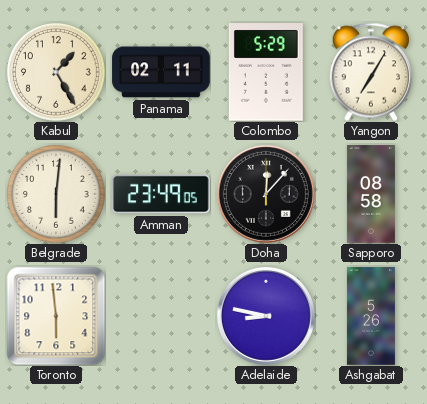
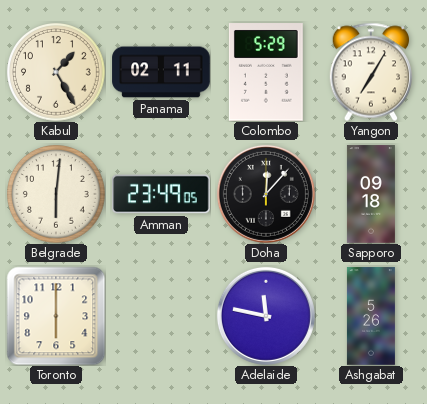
Sapporo: 08:58 -> 09:18
Toronto: 5:59 -> 6:00
Adelaide: 8:47 -> 11:47
